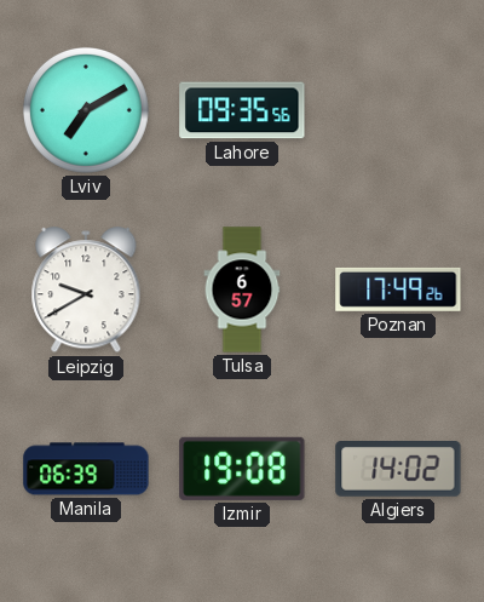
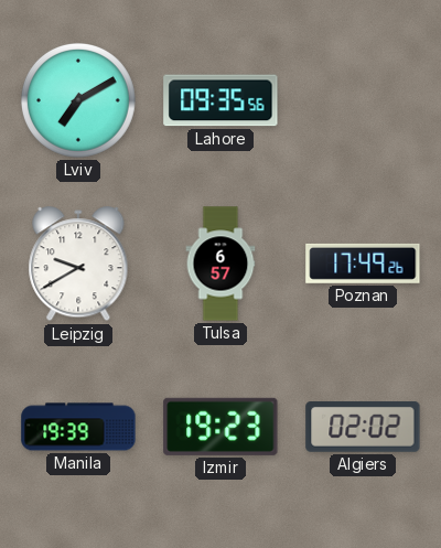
Manila: 06:39 -> 19:39
Izmir: 19:08 -> 19:23
Algiers: 14:02 -> 02:02
